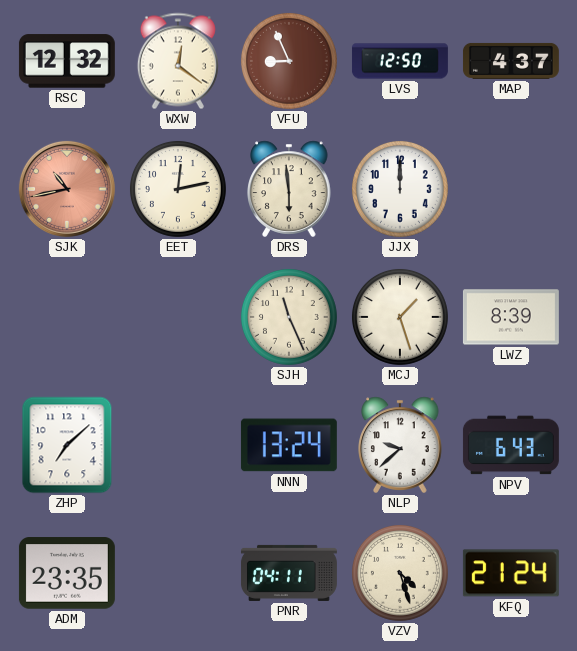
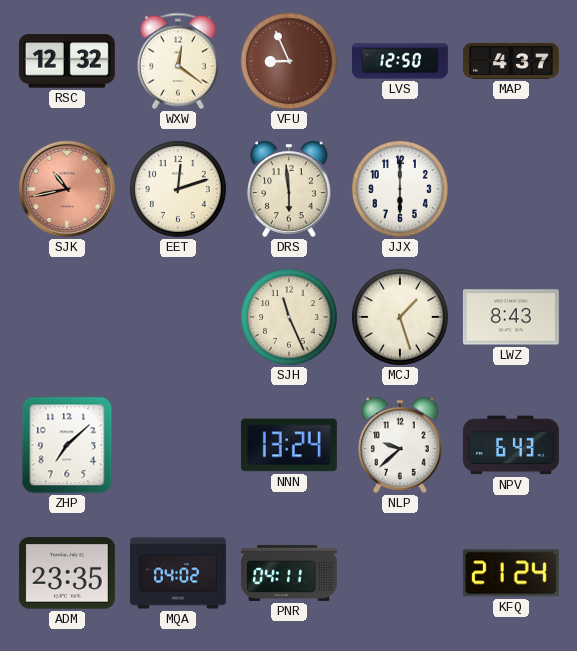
EET: 12:13 -> 12:12
JJX: 12:00 -> 6:00
LWZ: 8:39 -> 8:43
MQA: none -> 04:02
VZV: 4:27 -> none
